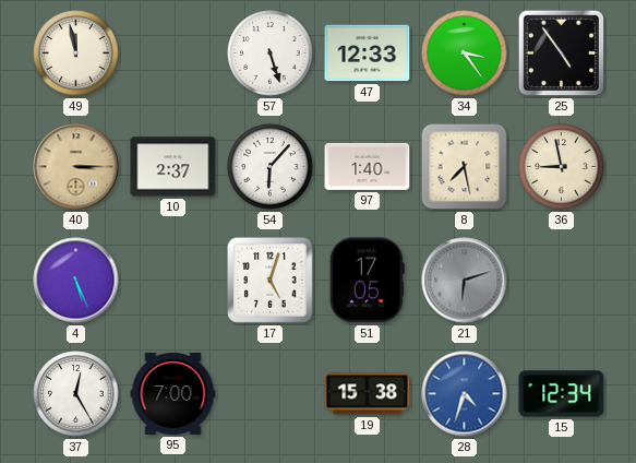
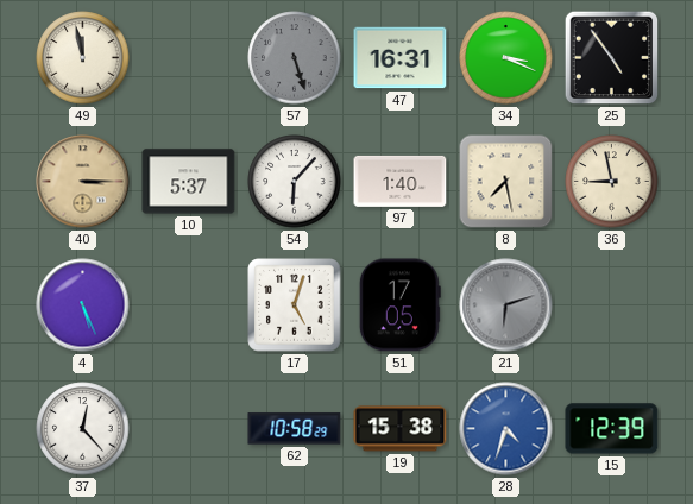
57 dial: white -> grey
47: 12:33 -> 16:31
34: 3:24 -> 3:19
10: 2:37 -> 5:37
37: 12:25 -> 12:23
95: 7:00 -> none
62: none -> 10:58
15: 12:34 -> 12:39
